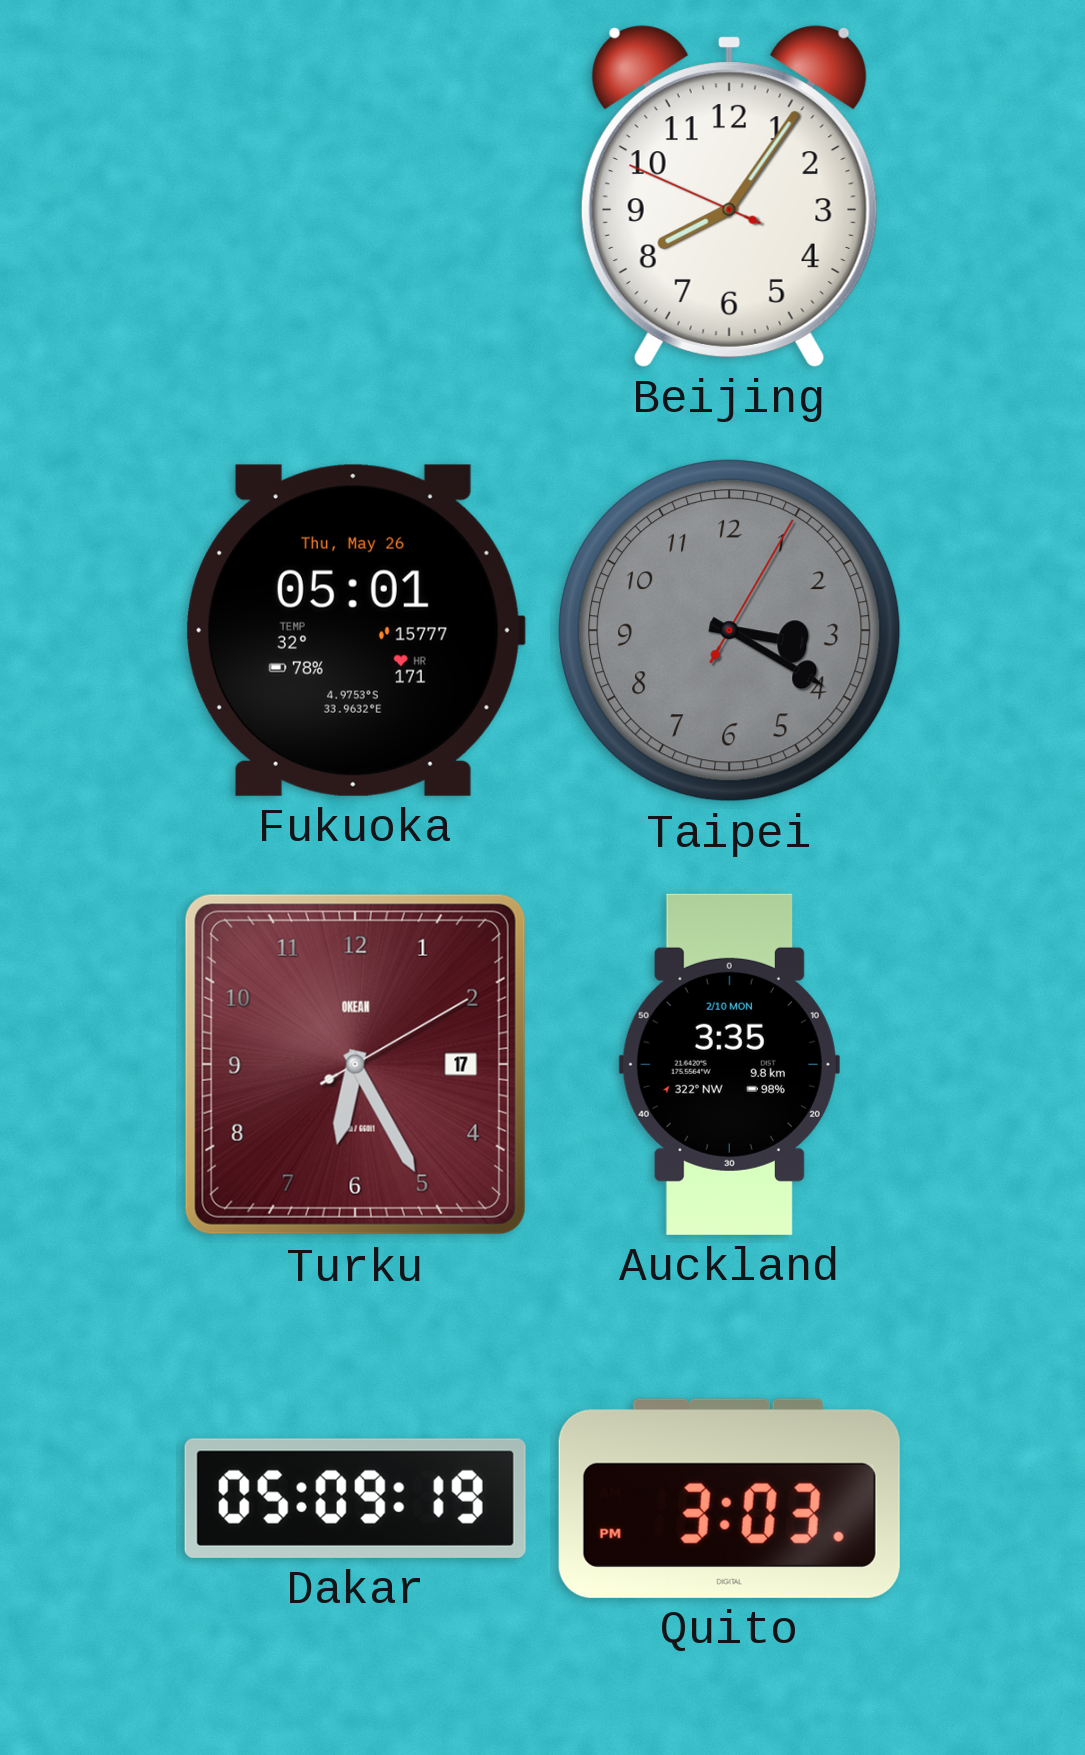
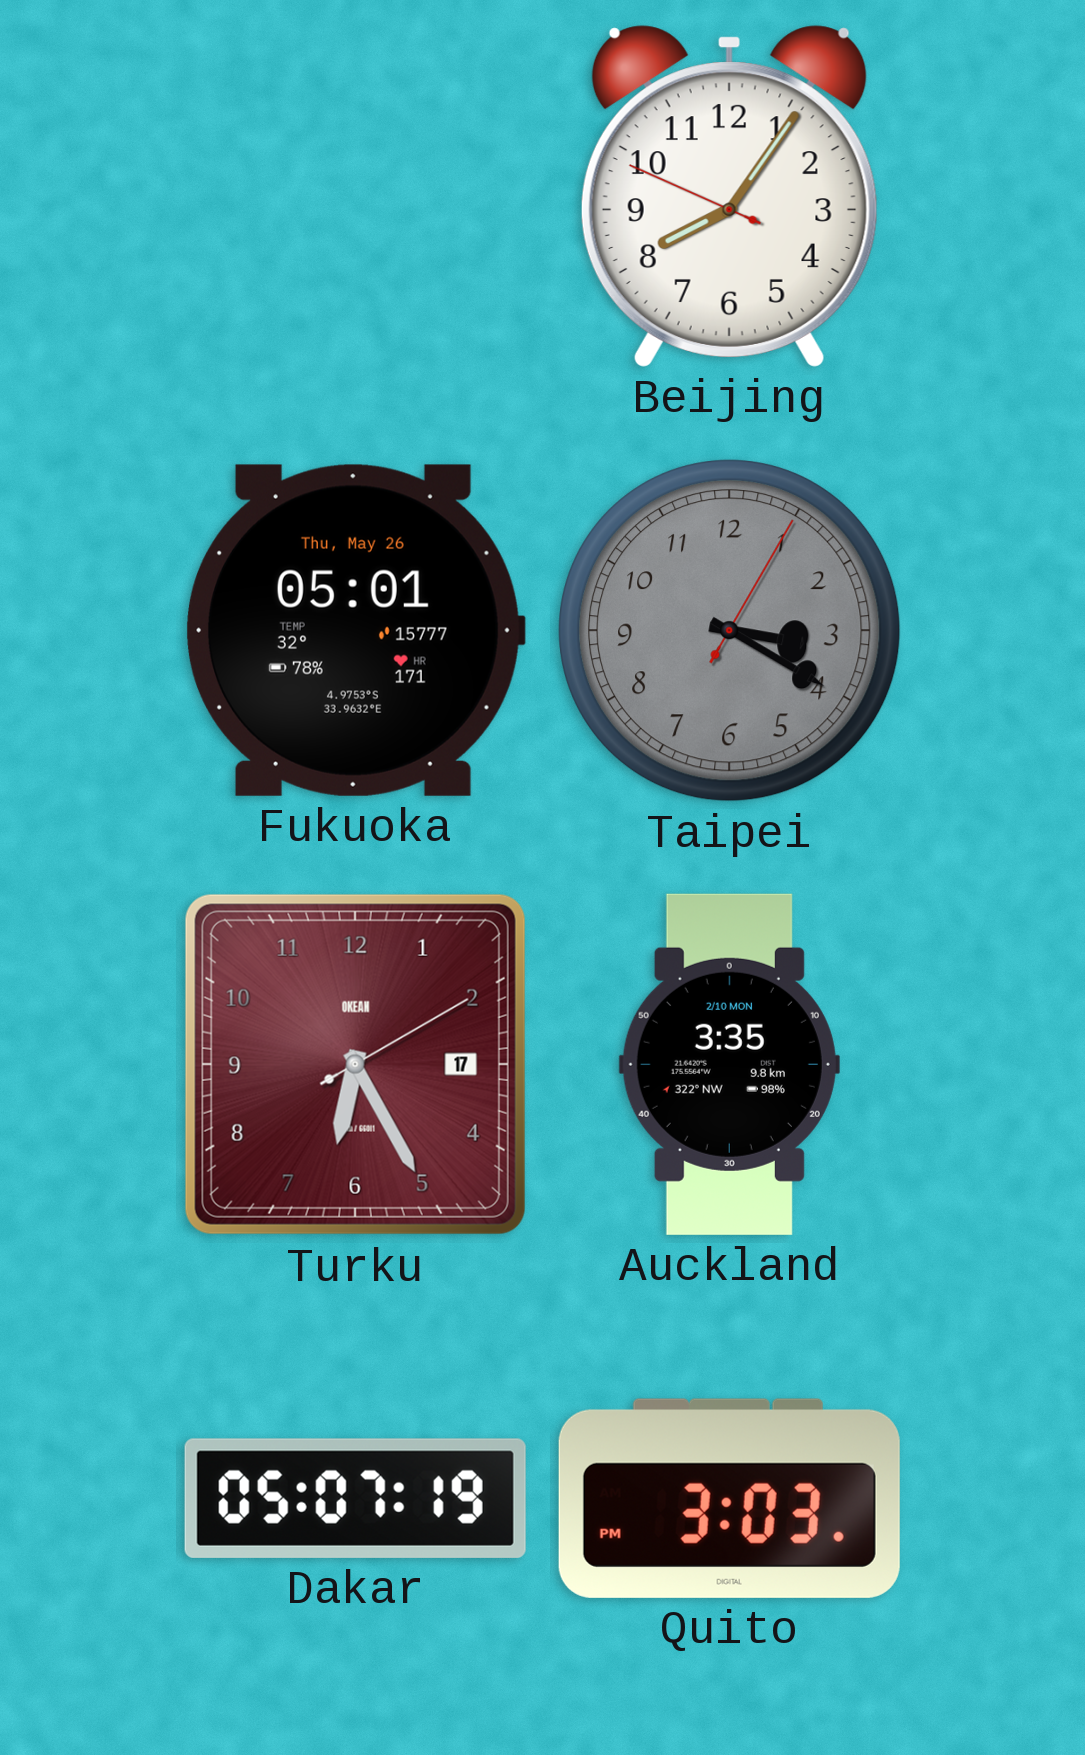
Dakar: 05:09 -> 05:07
